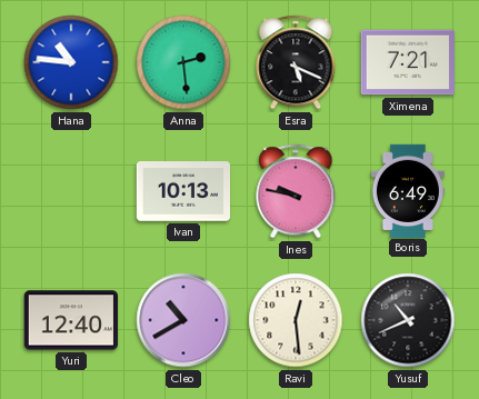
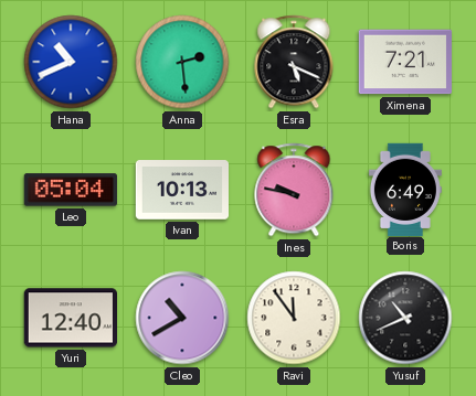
Hana: 10:46 -> 10:41
Leo: none -> 05:04
Ravi: 12:29 -> 11:54
